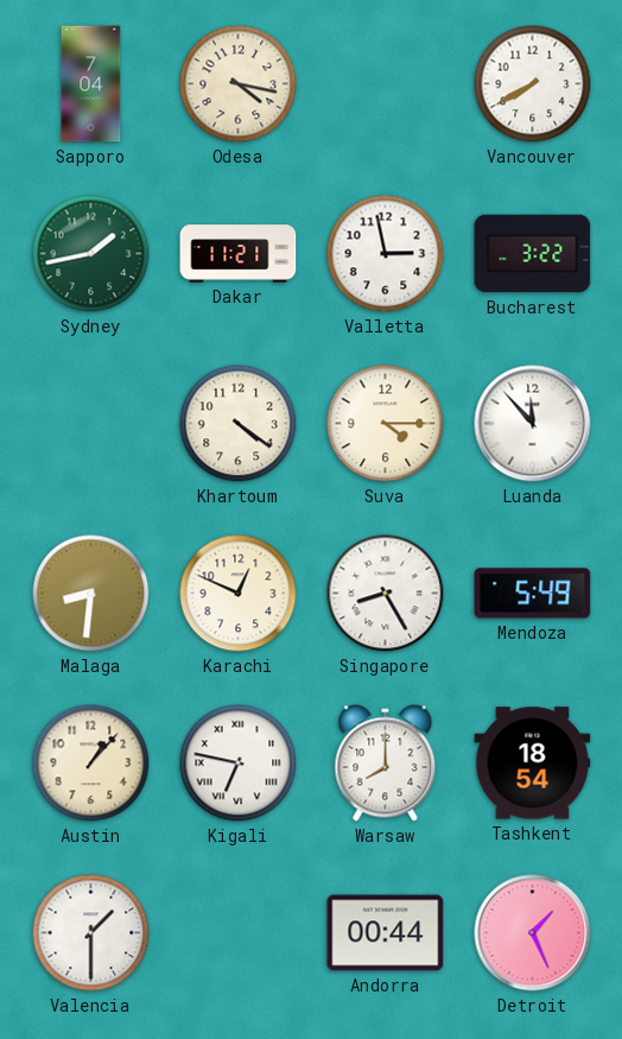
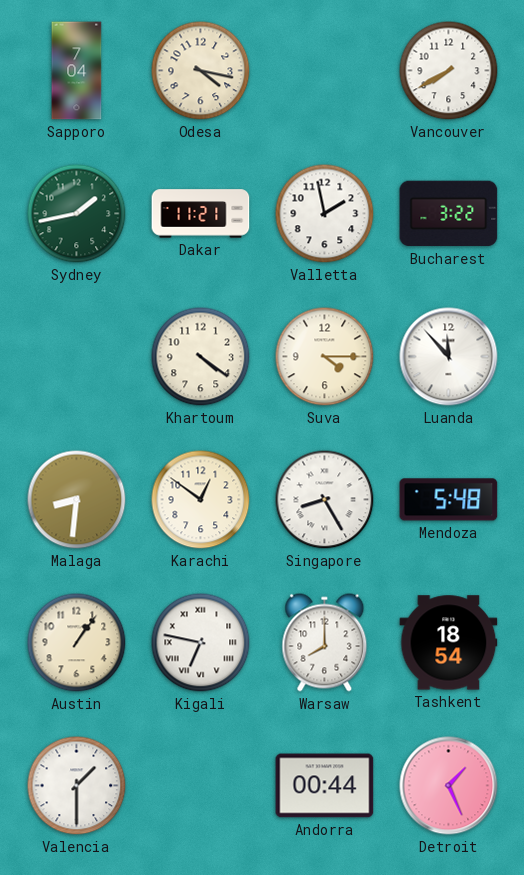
Valletta: 2:58 -> 1:58
Karachi: 12:49 -> 12:51
Mendoza: 5:49 -> 5:48
Austin: 1:07 -> 1:06
